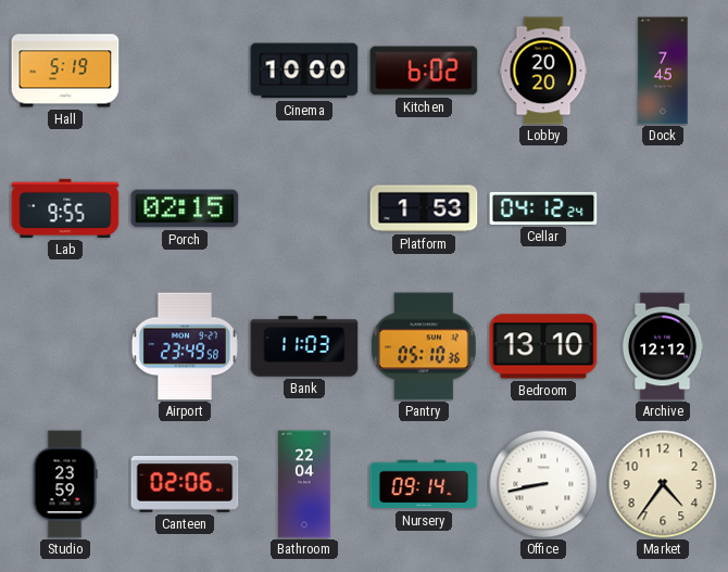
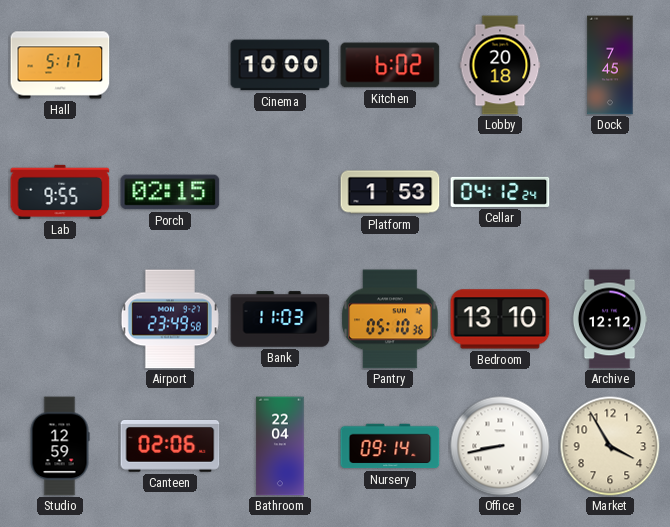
Hall: 5:19 -> 5:17
Lobby: 20:20 -> 20:18
Studio: 23:59 -> 12:59
Market: 4:36 -> 3:55
